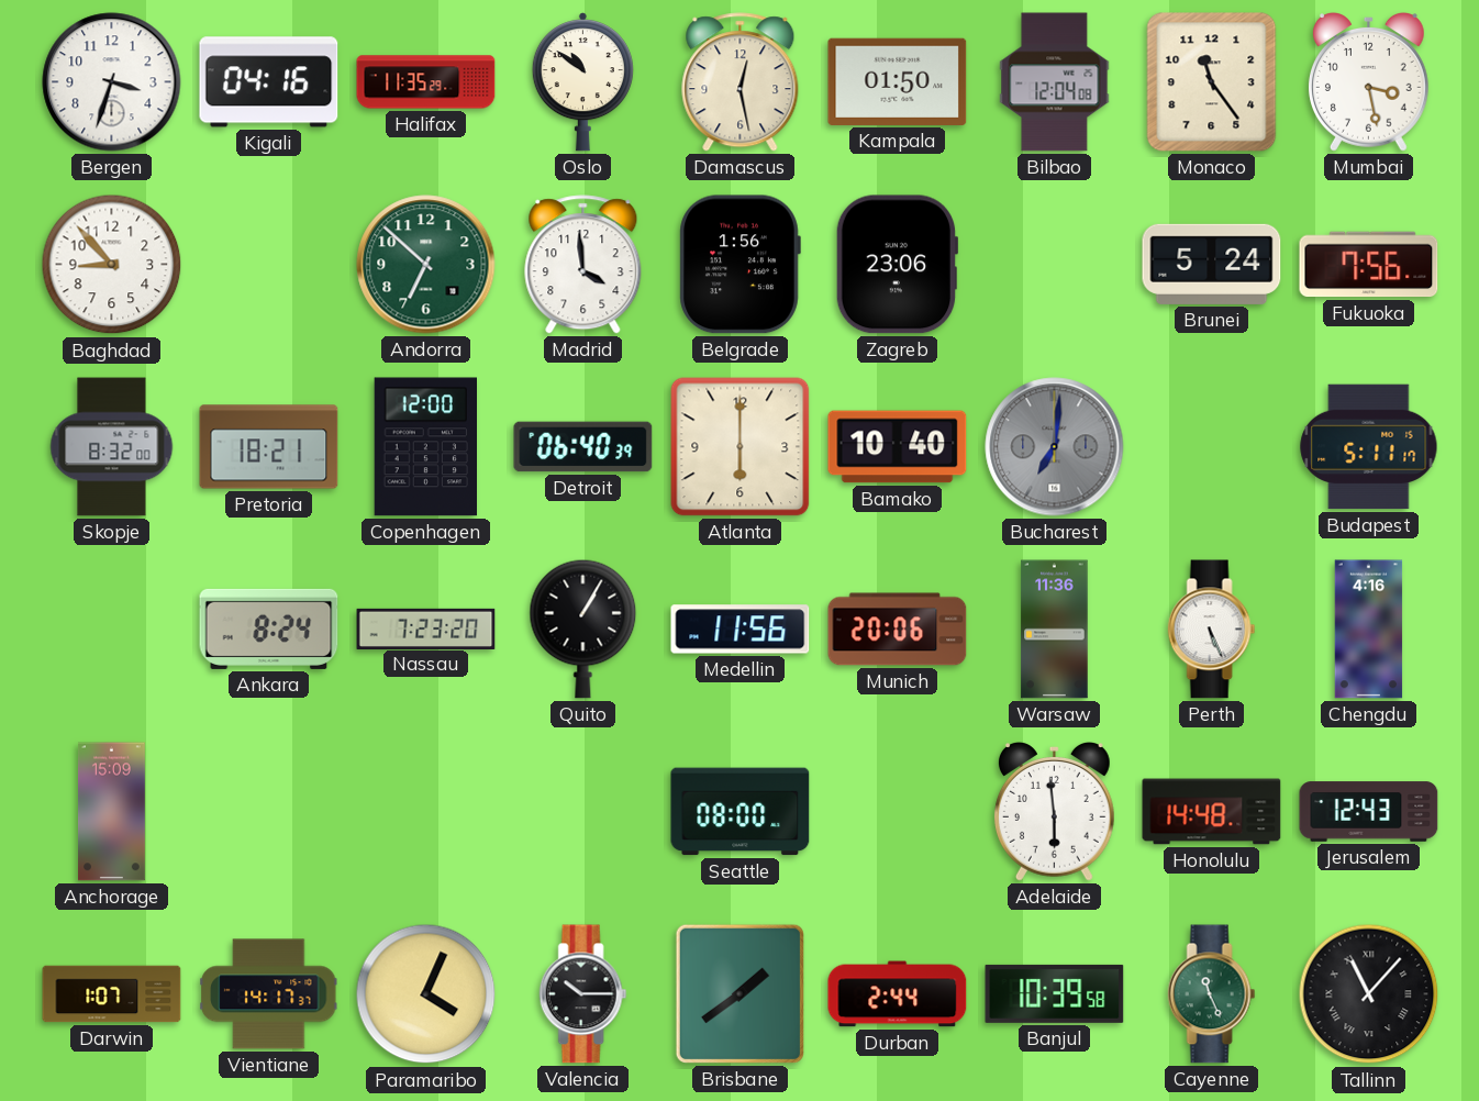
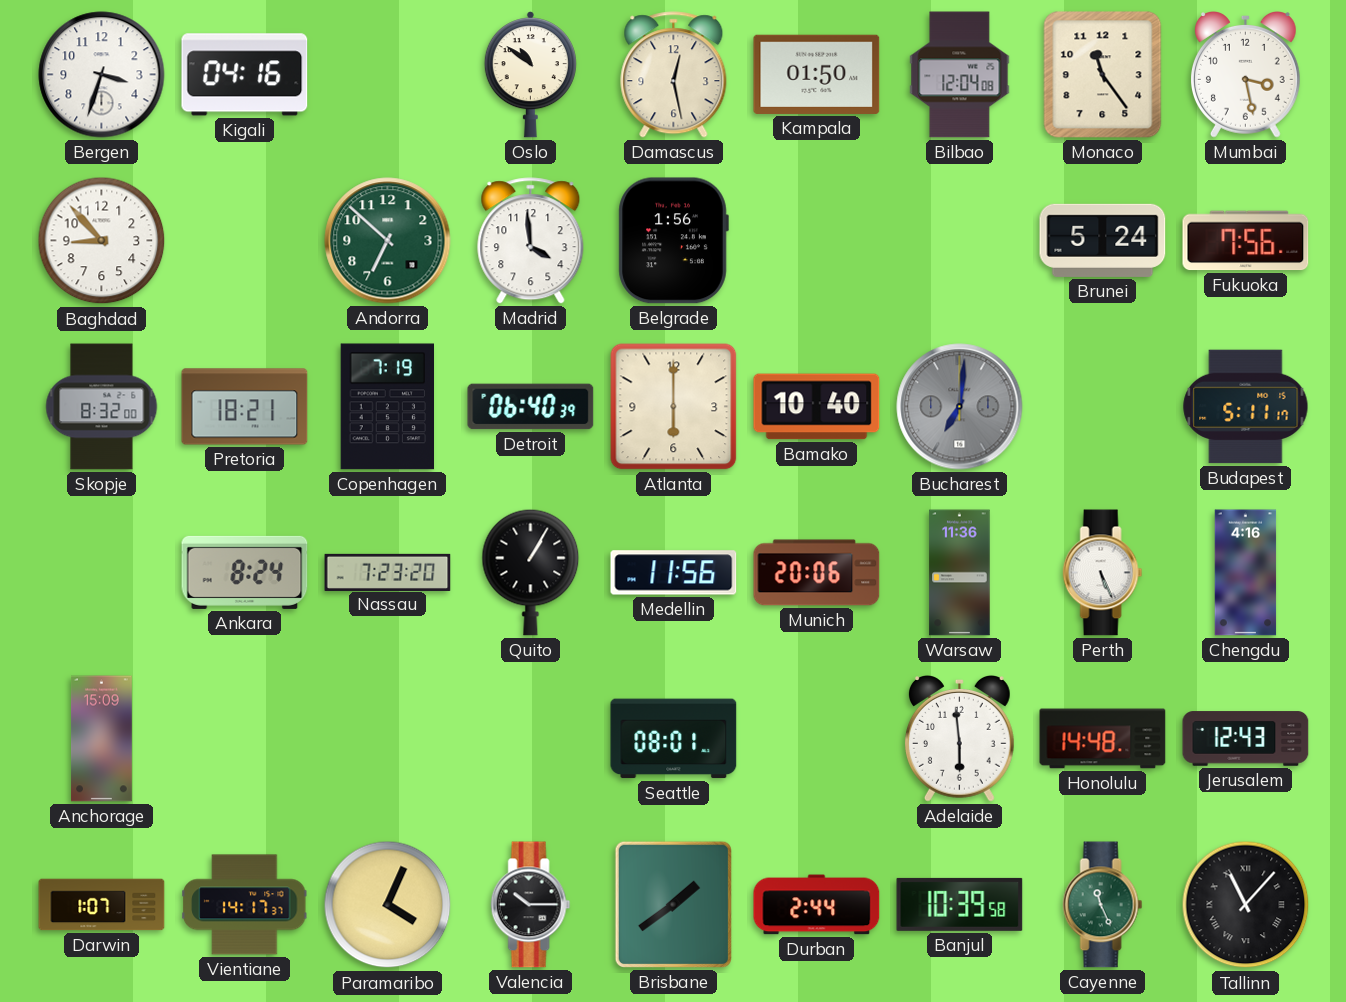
Halifax: 11:35 -> none
Zagreb: 23:06 -> none
Copenhagen: 12:00 -> 7:19
Seattle: 08:00 -> 08:01
